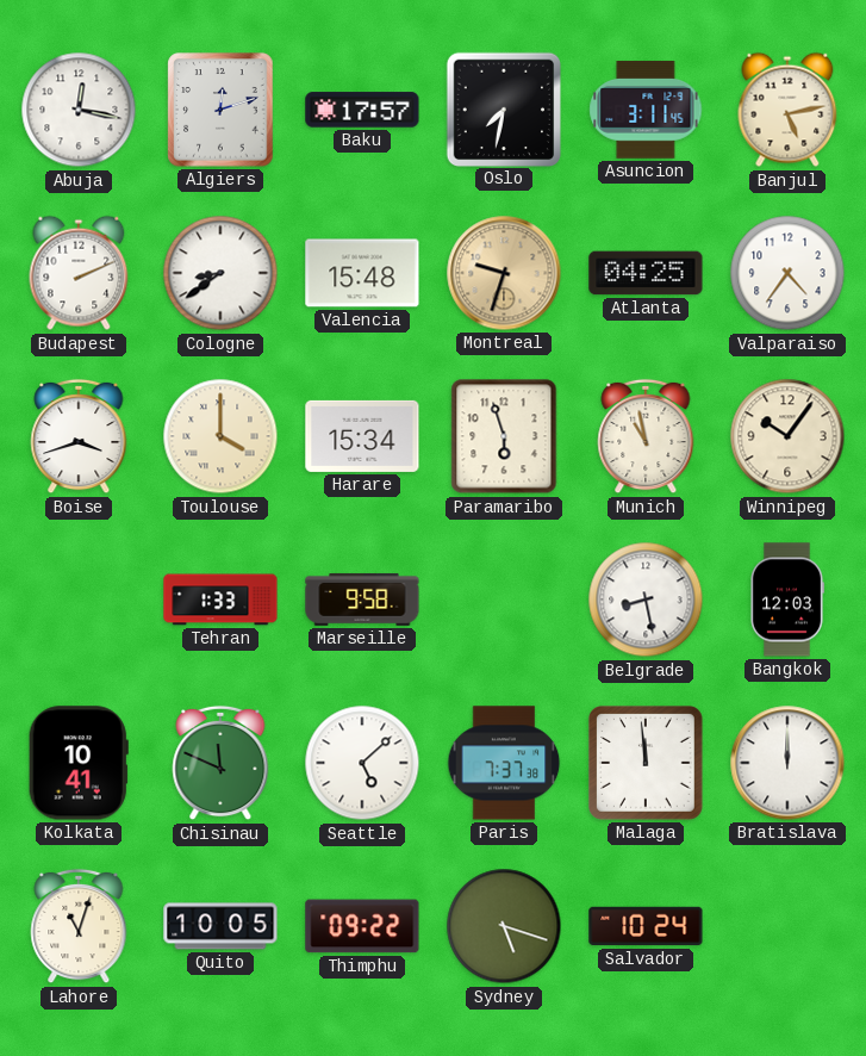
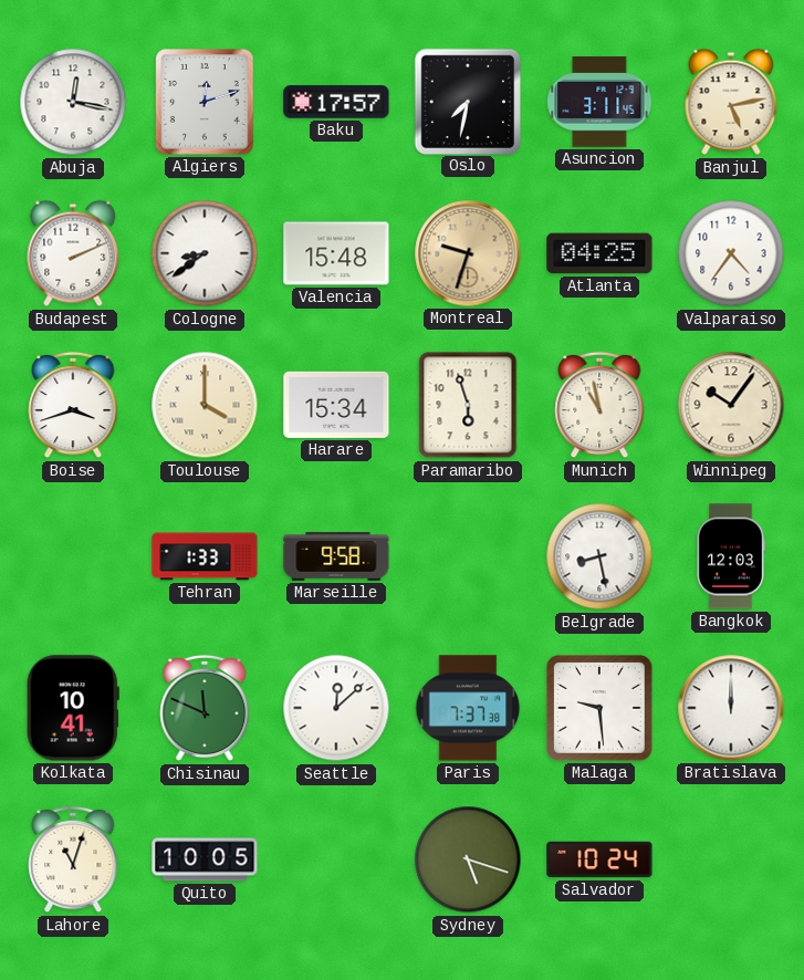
Seattle: 5:08 -> 12:08
Malaga: 11:59 -> 9:29
Thimphu: 09:22 -> none
